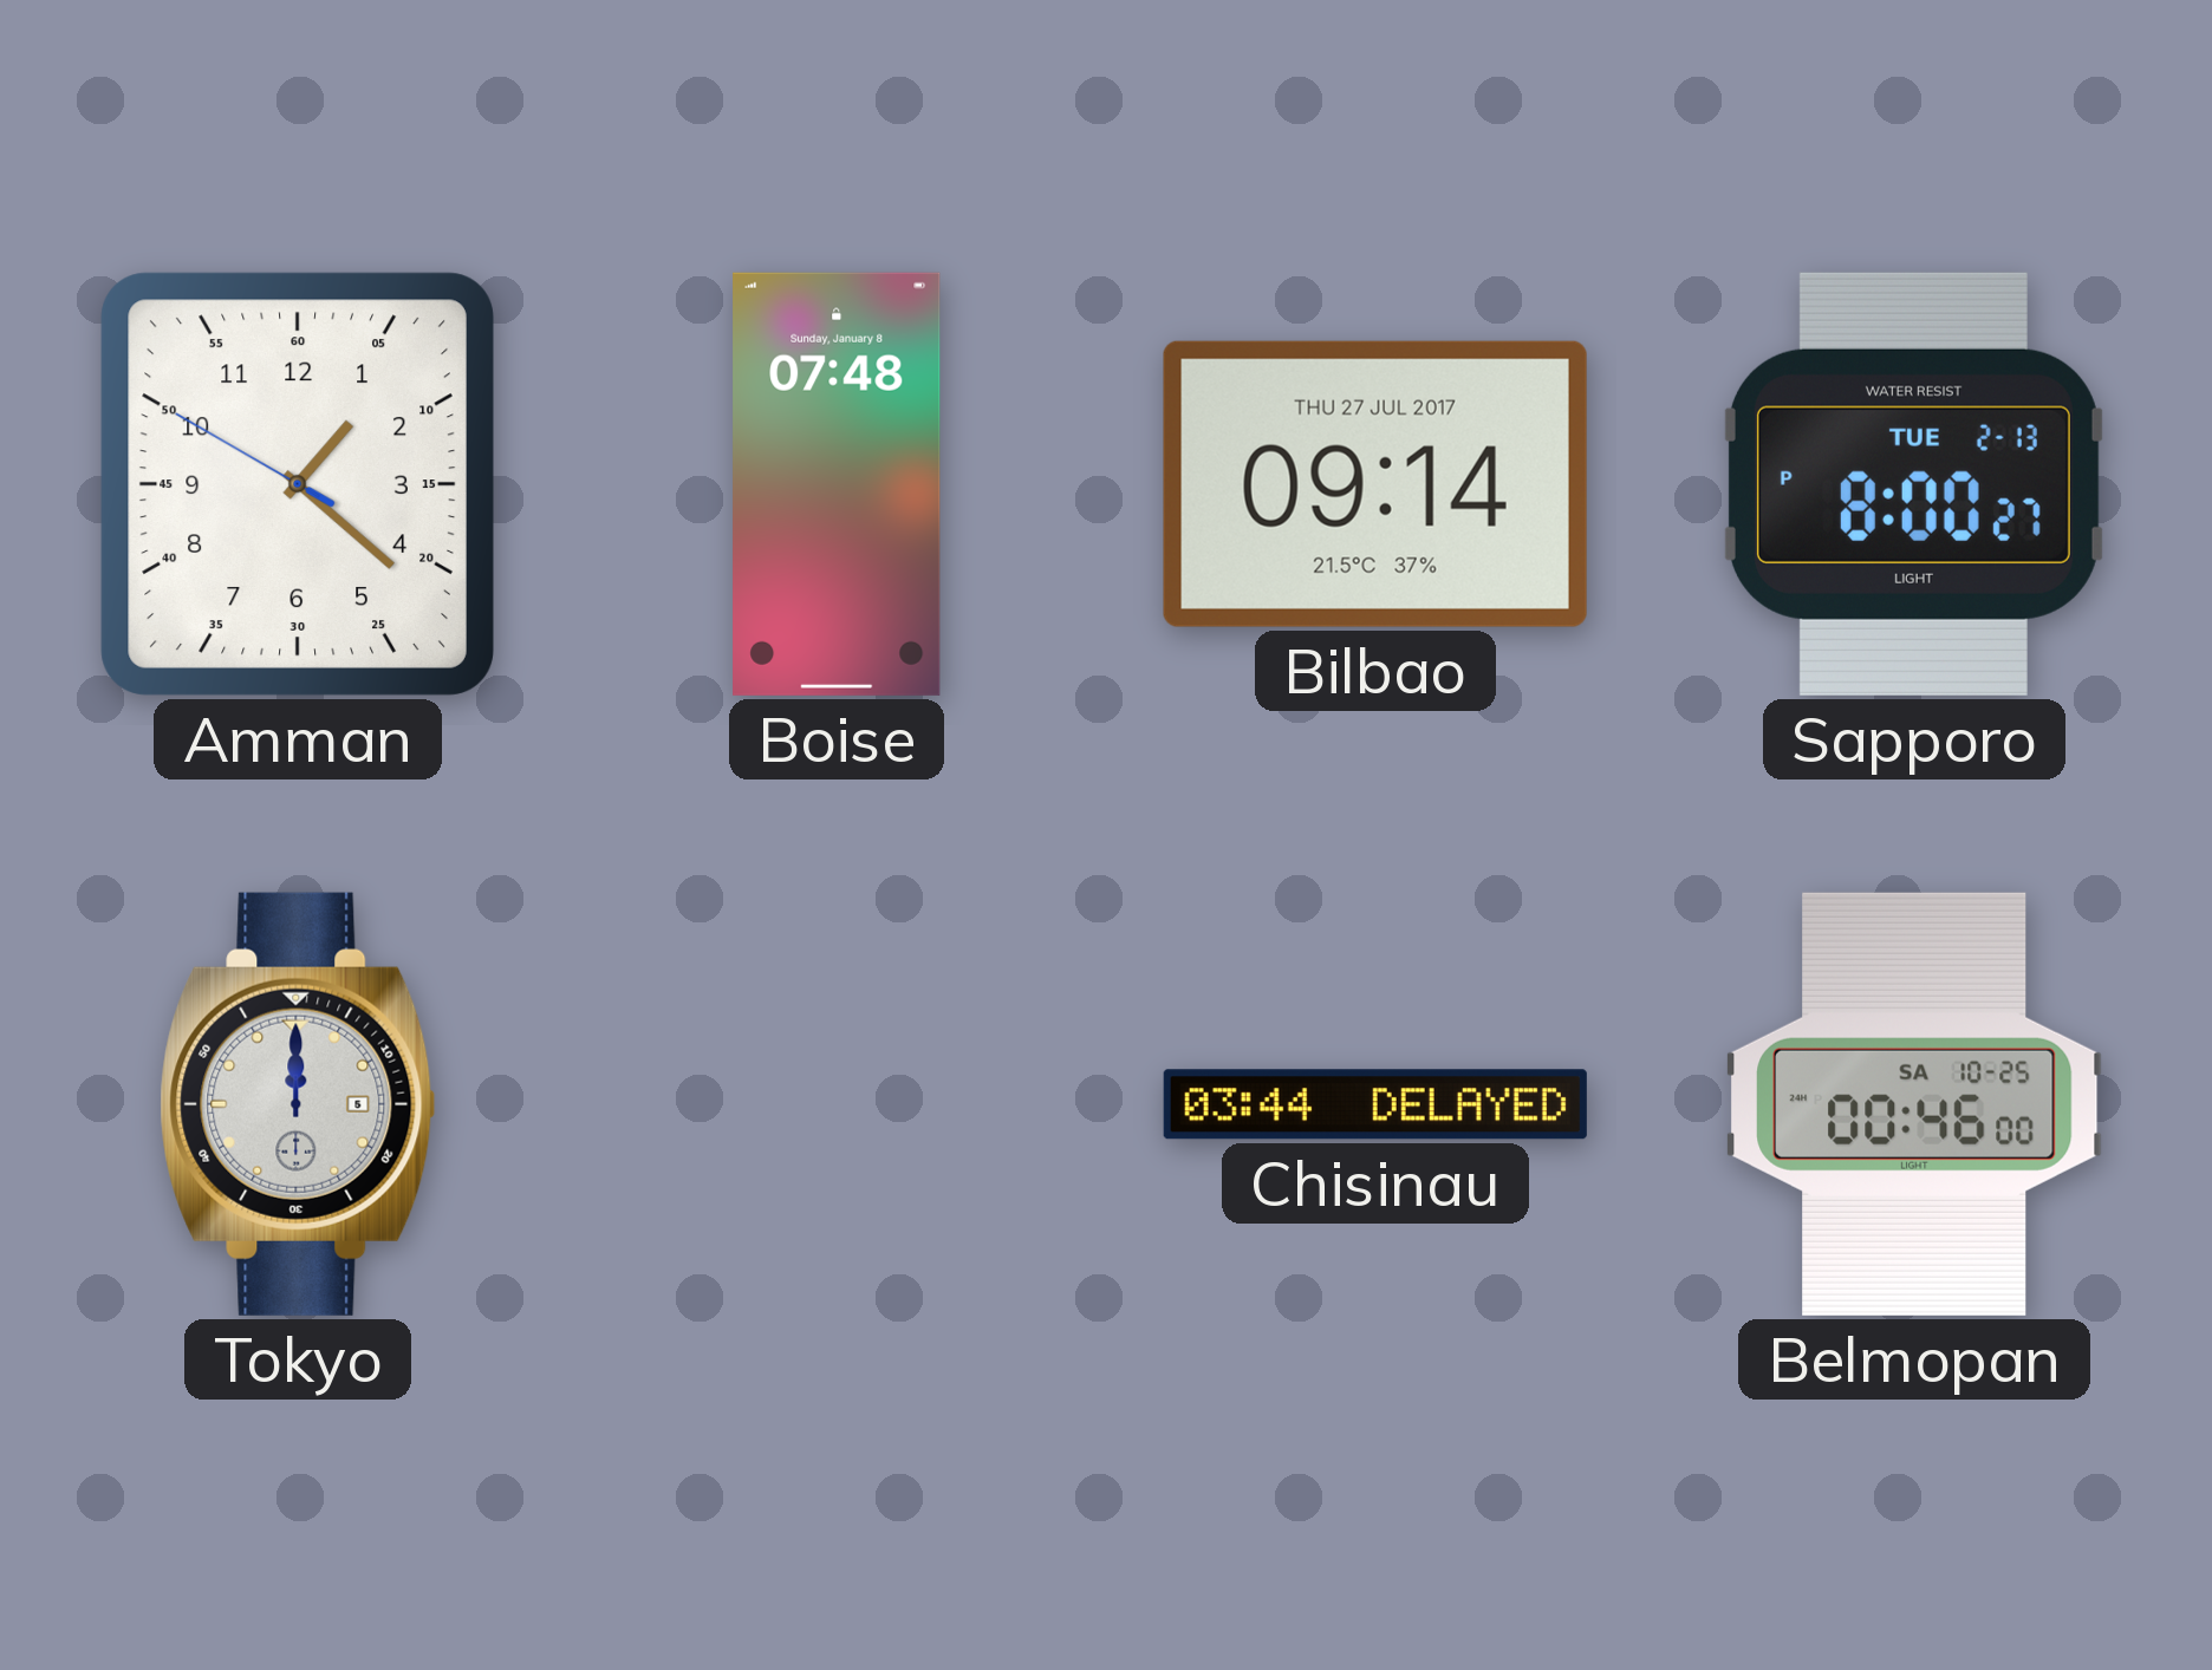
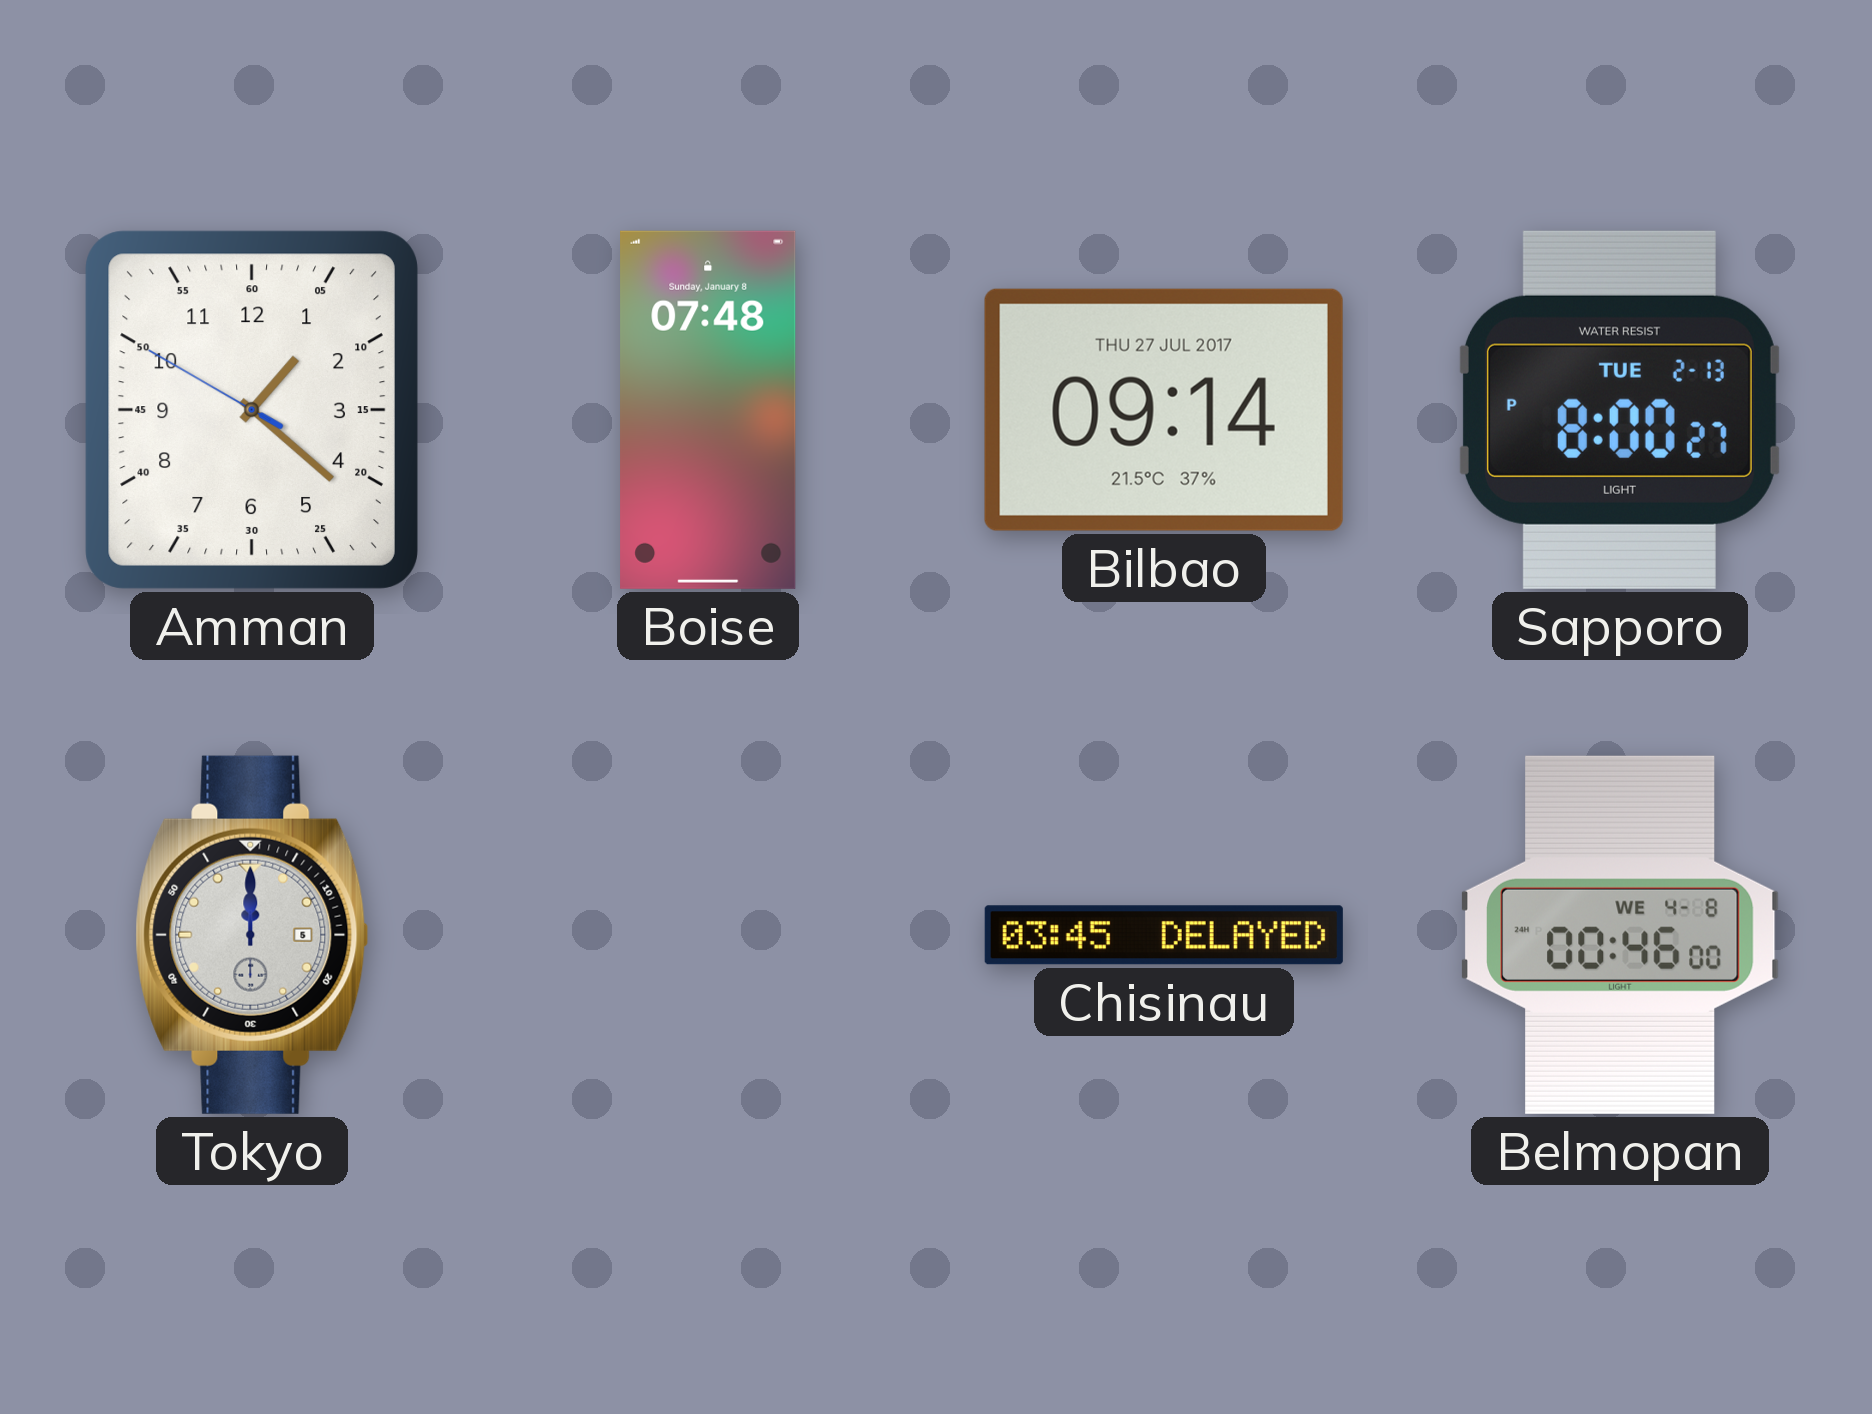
Chisinau: 03:44 -> 03:45
Belmopan date: SA 10-25 -> WE 4-8
